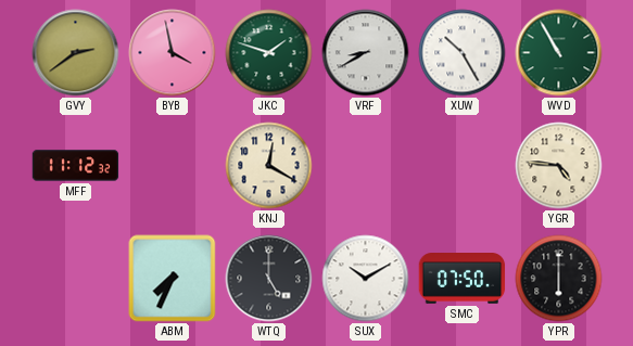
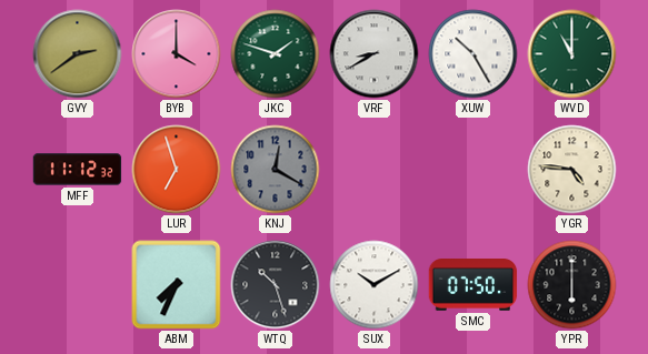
BYB: 3:58 -> 4:00
WVD: 10:55 -> 11:00
LUR: none -> 6:57
KNJ dial: cream -> grey
WTQ: 5:00 -> 10:27
